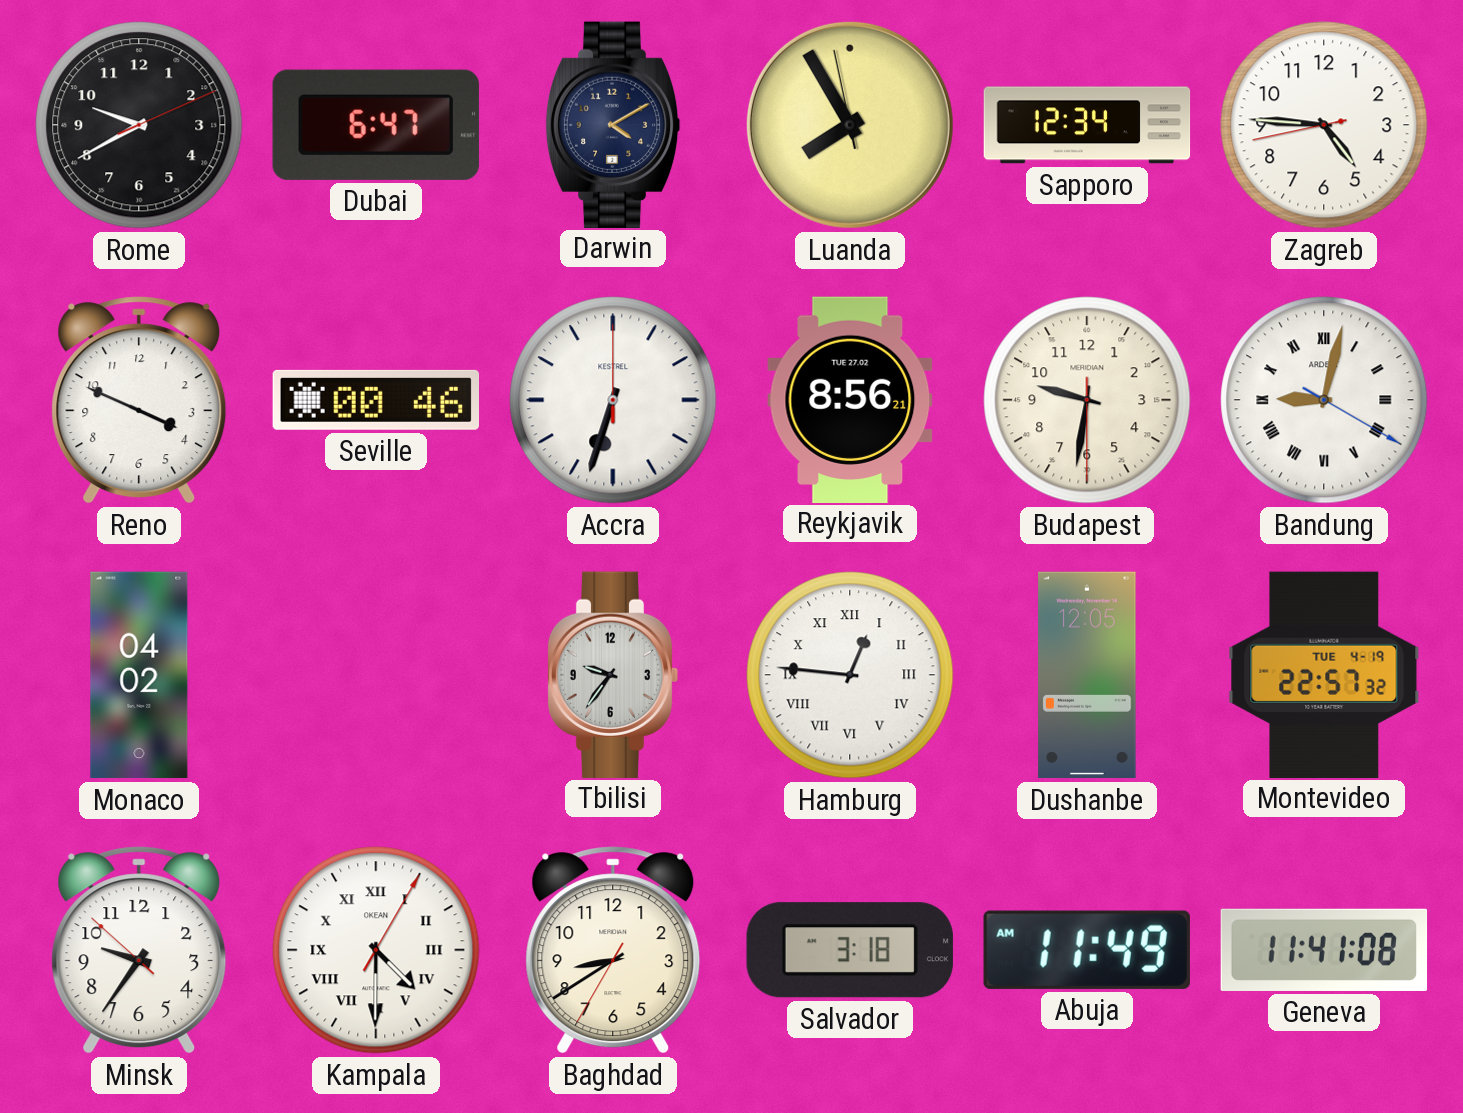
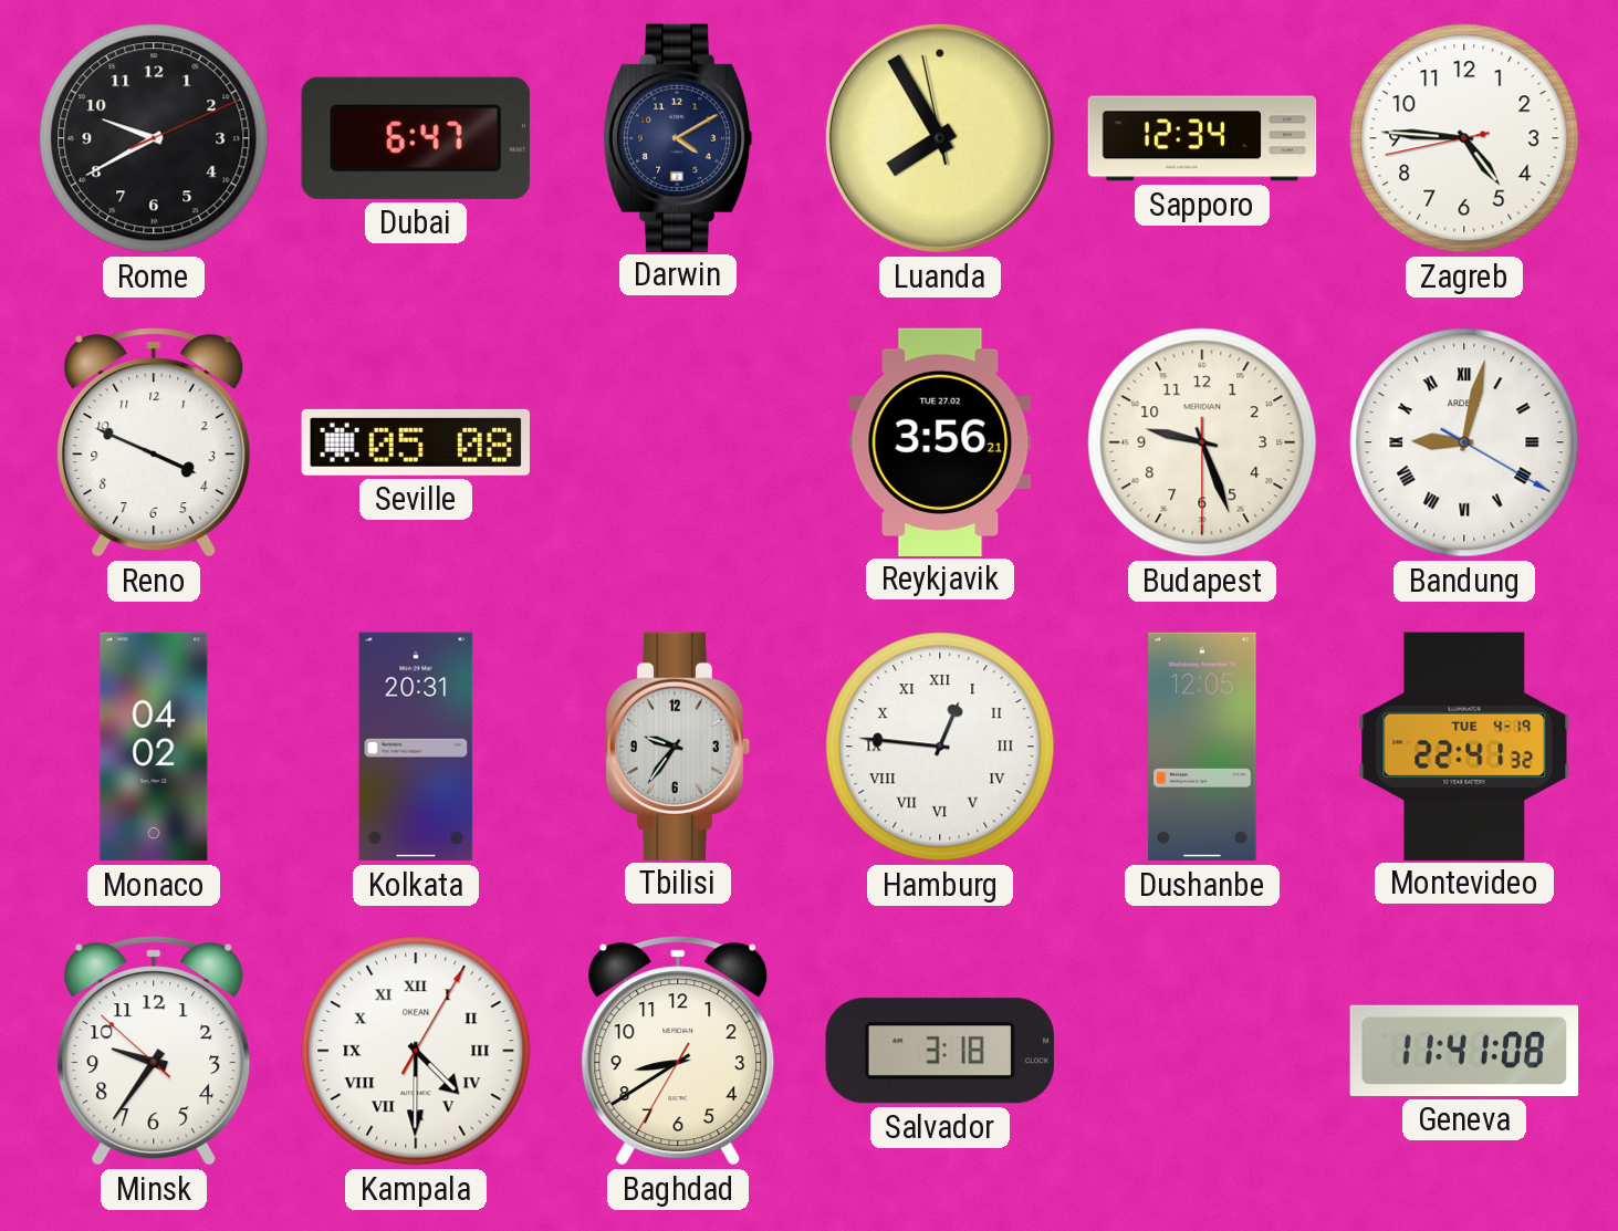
Seville: 00:46 -> 05:08
Accra: 6:33 -> none
Reykjavik: 8:56 -> 3:56
Budapest: 9:31 -> 9:26
Kolkata: none -> 20:31
Montevideo: 22:57 -> 22:41
Abuja: 11:49 -> none
